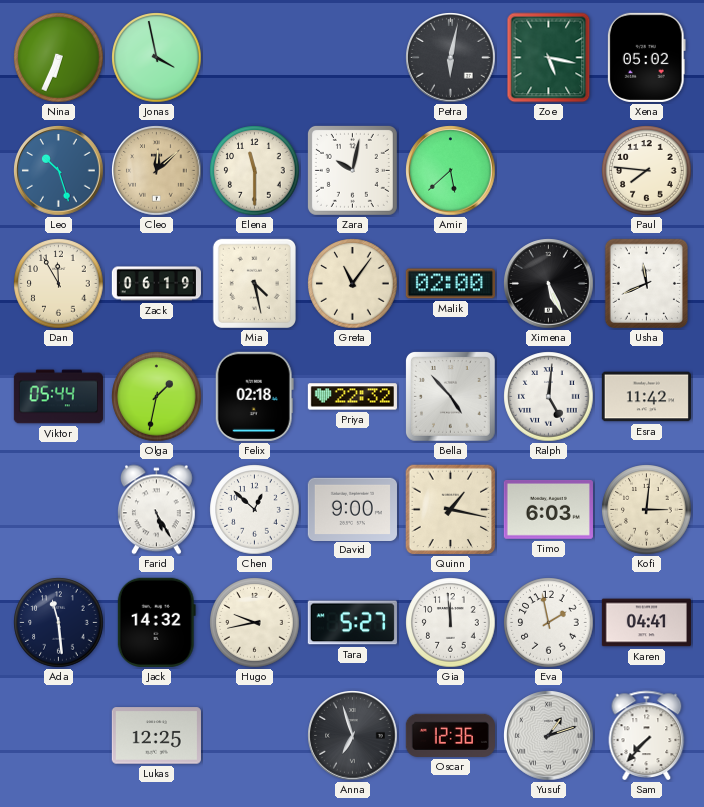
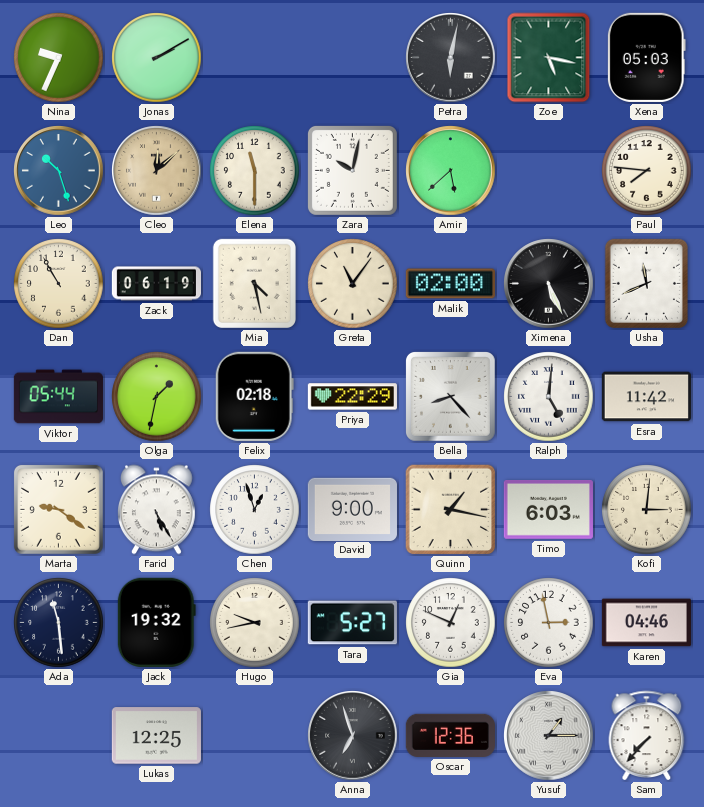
Nina: 6:34 -> 9:34
Jonas: 3:58 -> 2:10
Xena: 05:02 -> 05:03
Dan: 11:55 -> 10:55
Priya: 22:32 -> 22:29
Bella: 4:53 -> 8:23
Marta: none -> 9:21
Chen: 12:52 -> 12:57
Jack: 14:32 -> 19:32
Gia: 11:59 -> 12:49
Eva: 1:58 -> 2:58
Karen: 04:41 -> 04:46
Yusuf: 1:12 -> 1:15
